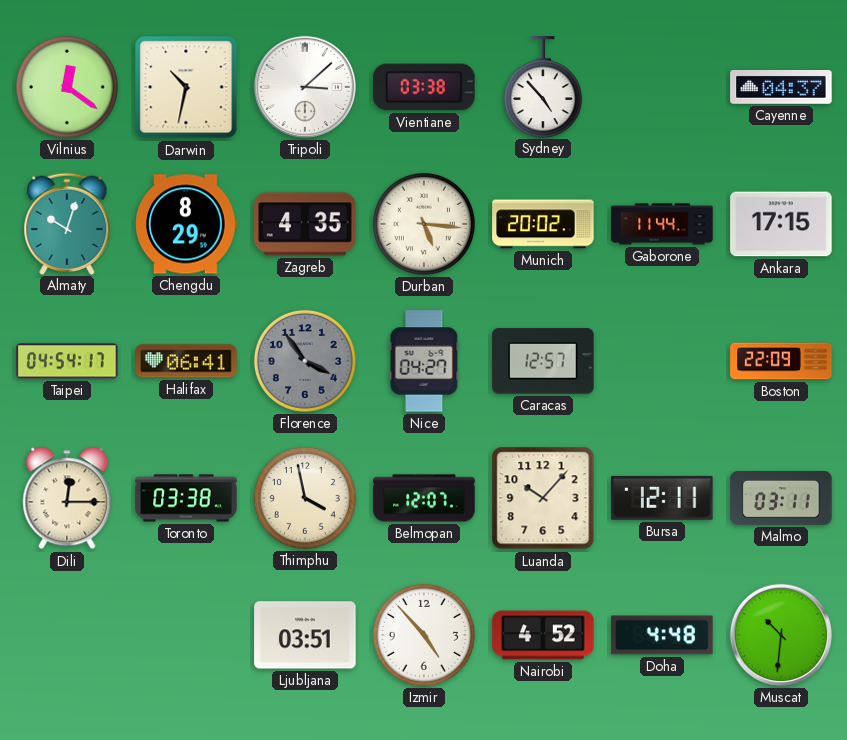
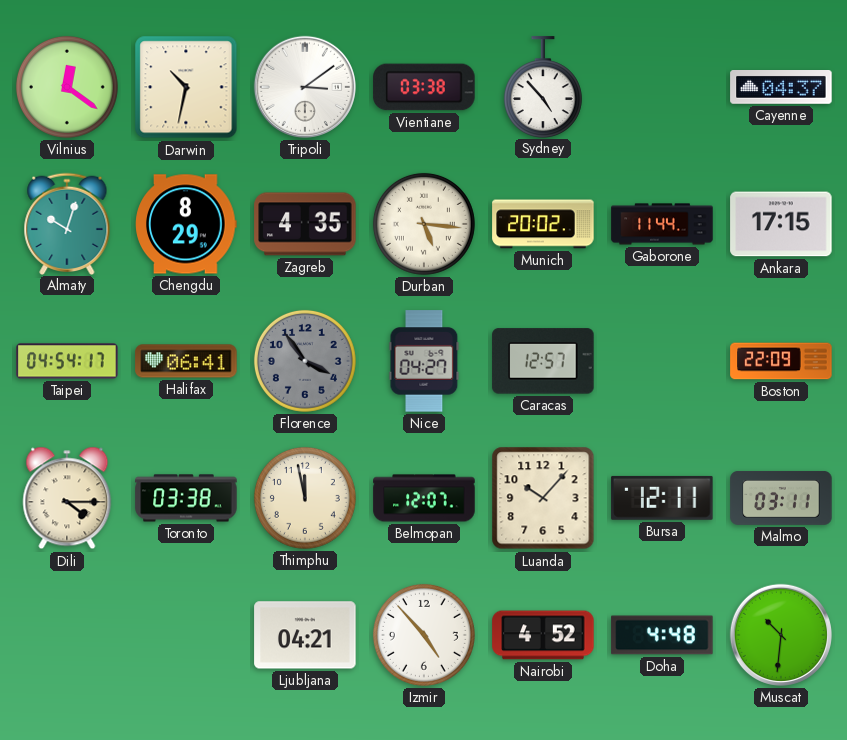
Tripoli: 3:08 -> 3:09
Dili: 12:15 -> 4:15
Thimphu: 3:58 -> 11:58
Ljubljana: 03:51 -> 04:21
